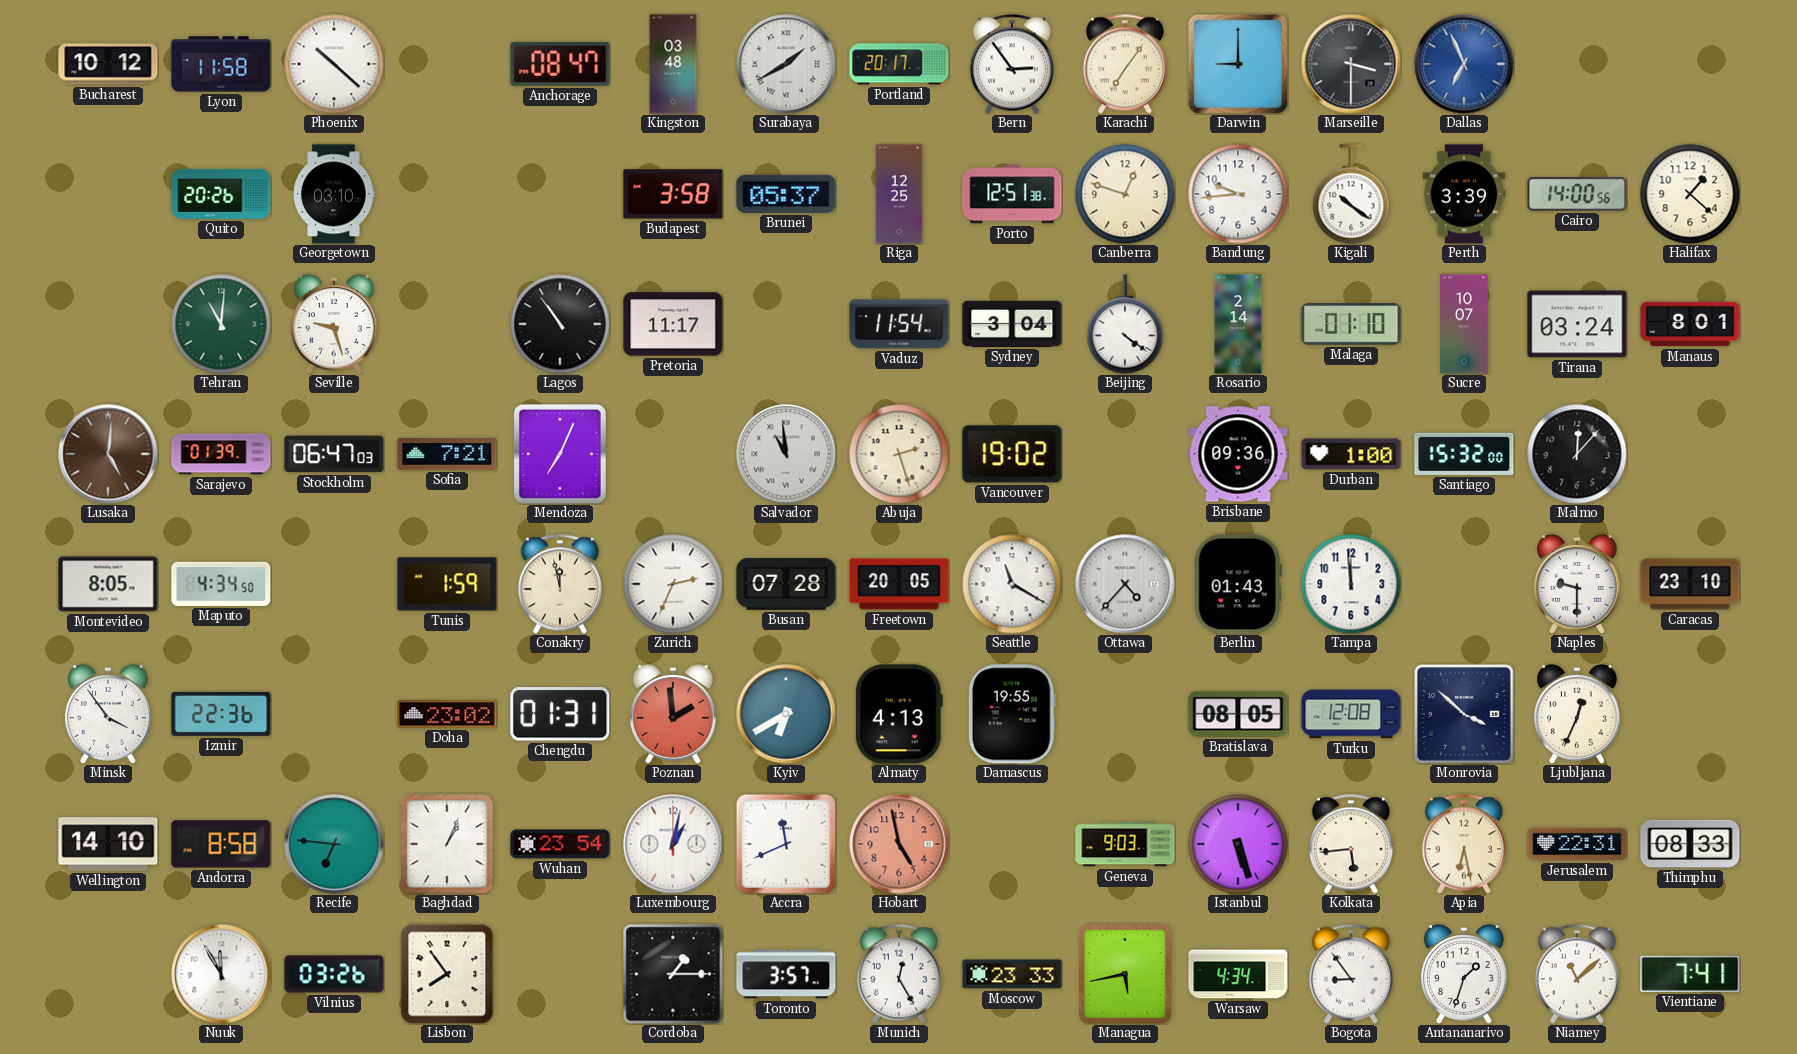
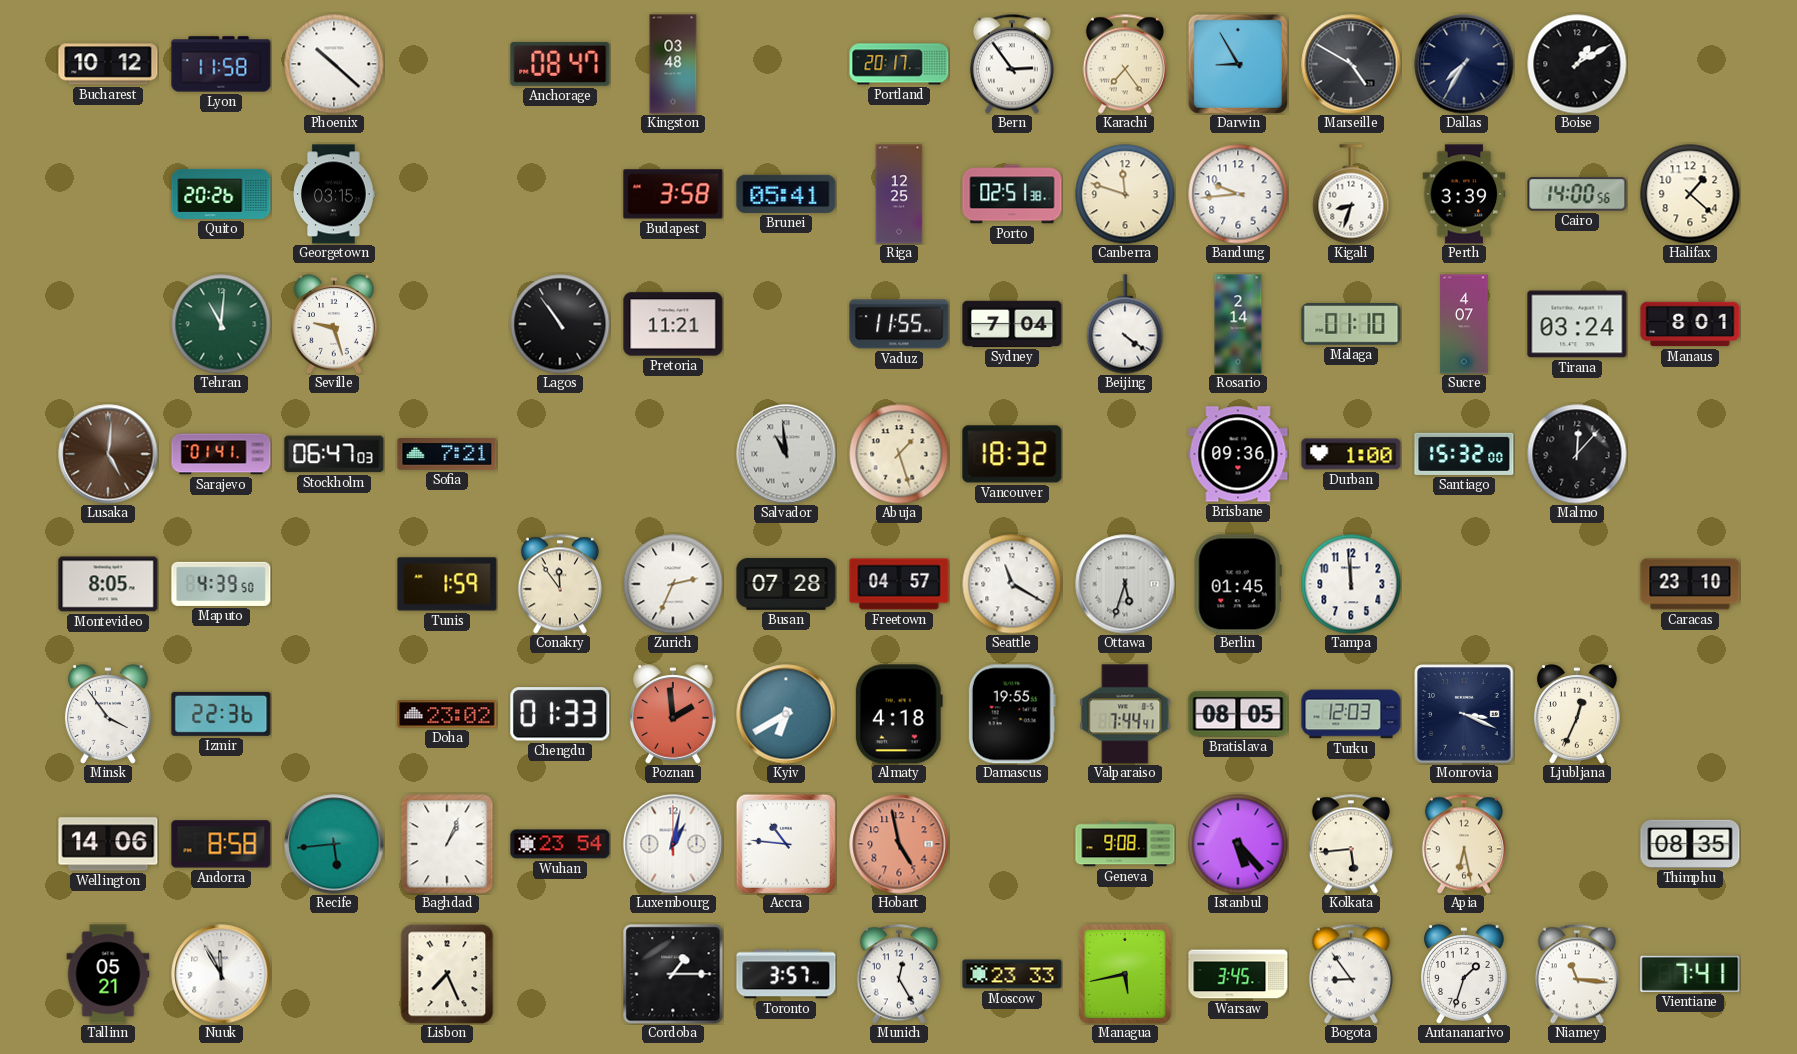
Surabaya: 1:40 -> none
Karachi: 7:06 -> 7:24
Darwin: 9:00 -> 8:55
Marseille: 3:30 -> 4:50
Dallas: 6:56 -> 7:35
Dallas dial: blue -> navy
Boise: none -> 1:10
Georgetown: 03:10 -> 03:15
Brunei: 05:37 -> 05:41
Porto: 12:51 -> 02:51
Canberra: 12:48 -> 11:48
Kigali: 10:21 -> 8:33
Pretoria: 11:17 -> 11:21
Vaduz: 11:54 -> 11:55
Sydney: 3:04 -> 7:04
Sucre: 10:07 -> 4:07
Sarajevo: 01:39 -> 01:41
Mendoza: 7:04 -> none
Abuja: 2:27 -> 1:27
Vancouver: 19:02 -> 18:32
Maputo: 4:34 -> 4:39
Conakry: 11:58 -> 11:54
Freetown: 20:05 -> 04:57
Ottawa: 4:37 -> 5:33
Berlin: 01:43 -> 01:45
Naples: 9:30 -> none
Chengdu: 01:31 -> 01:33
Almaty: 4:13 -> 4:18
Valparaiso: none -> 7:44
Turku: 12:08 -> 12:03
Monrovia: 3:52 -> 3:19
Wellington: 14:10 -> 14:06
Recife: 6:46 -> 5:44
Accra: 11:41 -> 10:46
Geneva: 9:03 -> 9:08
Istanbul: 5:27 -> 5:23
Jerusalem: 22:31 -> none
Thimphu: 08:33 -> 08:35
Tallinn: none -> 05:21
Vilnius: 03:26 -> none
Lisbon: 7:54 -> 7:26
Warsaw: 4:34 -> 3:45
Niamey: 11:08 -> 11:16
